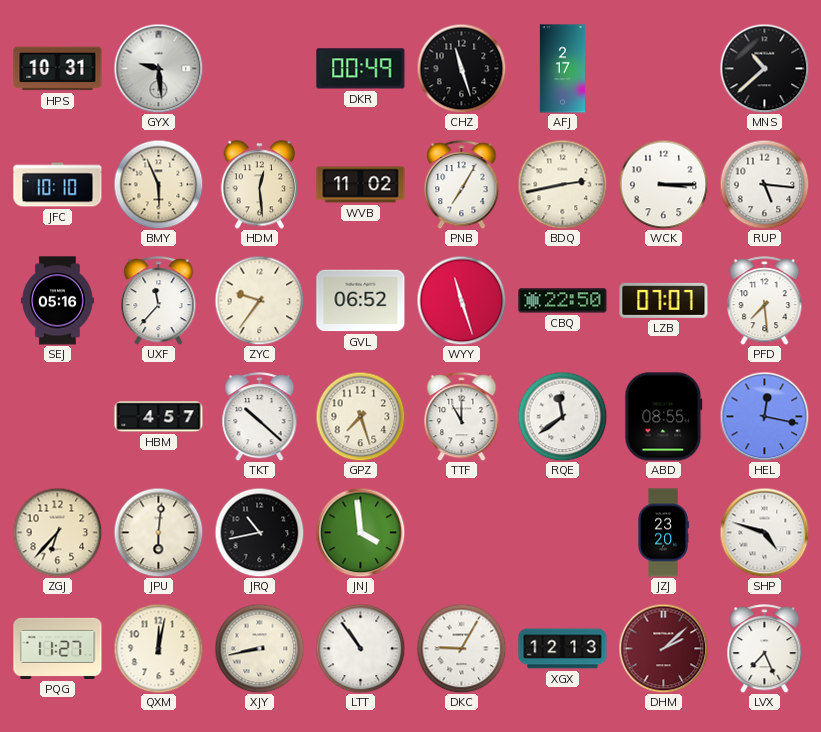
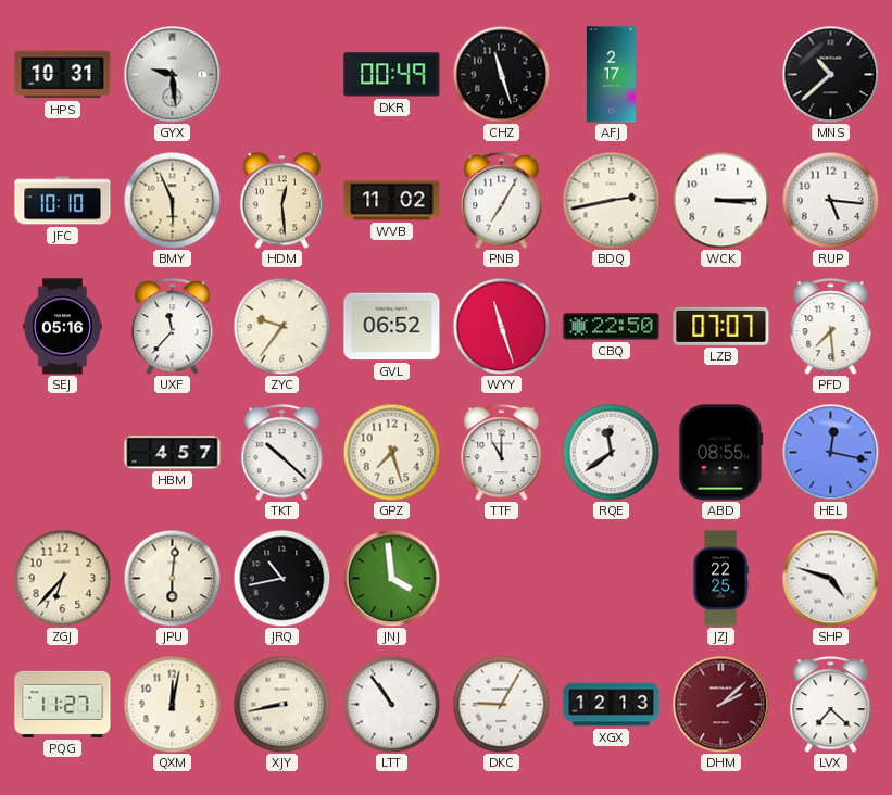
JZJ: 23:20 -> 22:25
LVX: 7:26 -> 7:22
